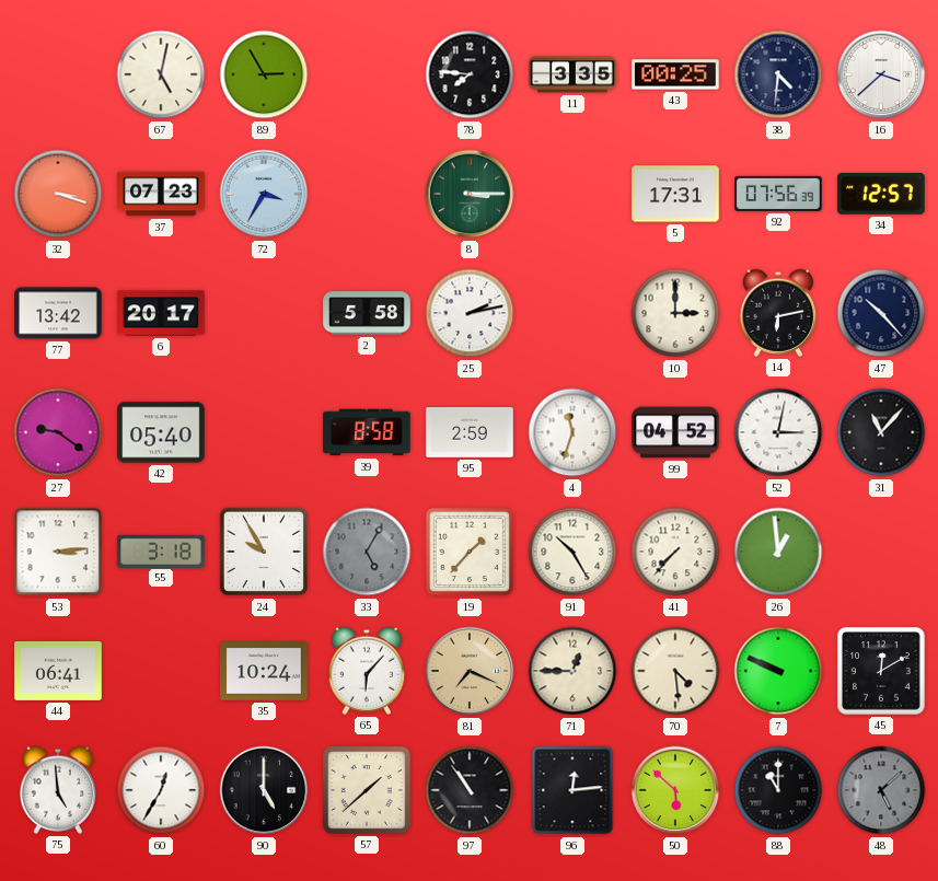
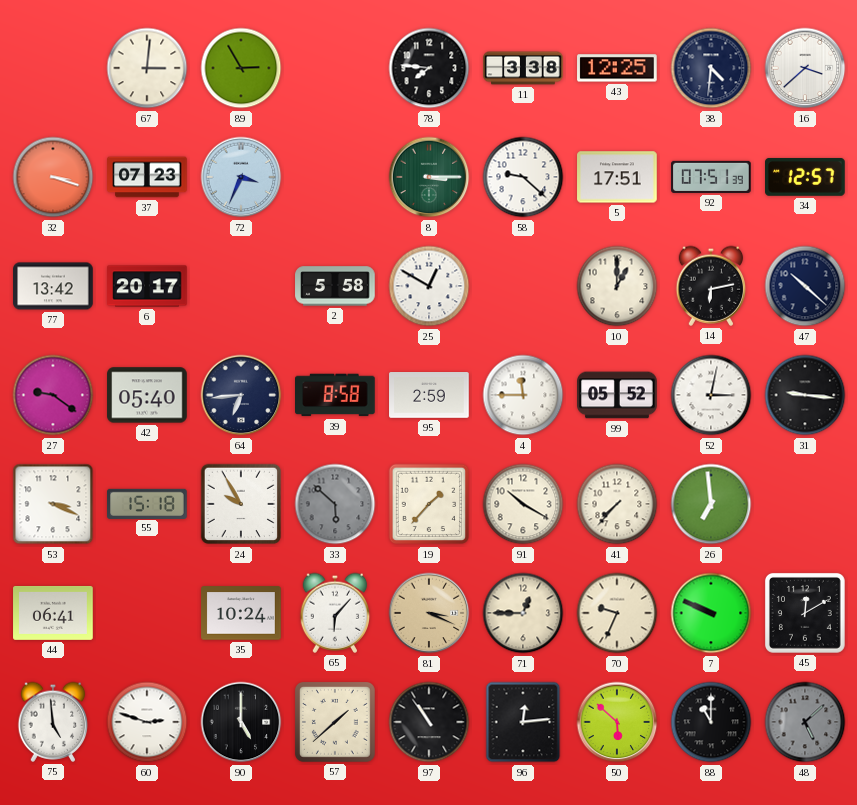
67: 5:02 -> 3:01
11: 3:35 -> 3:38
43: 00:25 -> 12:25
72: 3:35 -> 3:34
58: none -> 9:22
5: 17:31 -> 17:51
92: 07:56 -> 07:51
25: 2:13 -> 12:50
10: 3:00 -> 1:00
47: 10:23 -> 10:22
64: none -> 6:44
4: 11:33 -> 11:45
99: 04:52 -> 05:52
31: 11:07 -> 9:16
53: 3:14 -> 3:19
55: 3:18 -> 15:18
33: 5:05 -> 5:52
91: 10:25 -> 10:20
26: 12:59 -> 6:59
81: 7:19 -> 3:19
70: 4:29 -> 9:34
60: 12:35 -> 2:48
